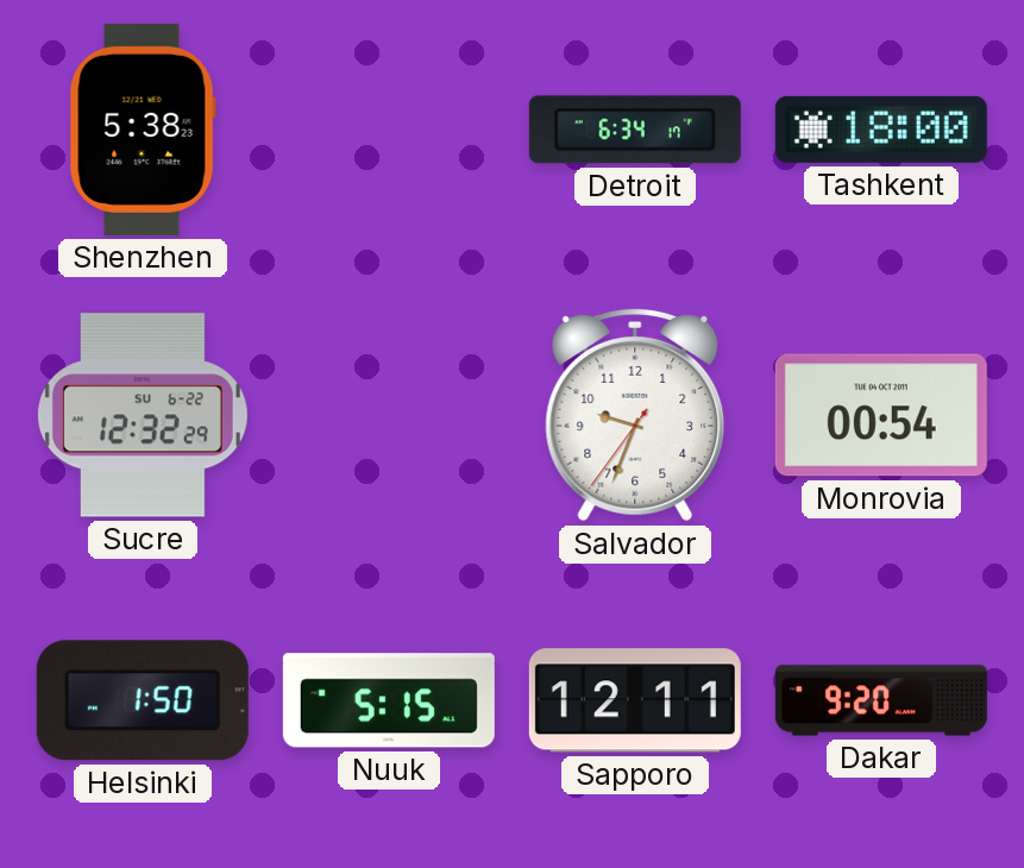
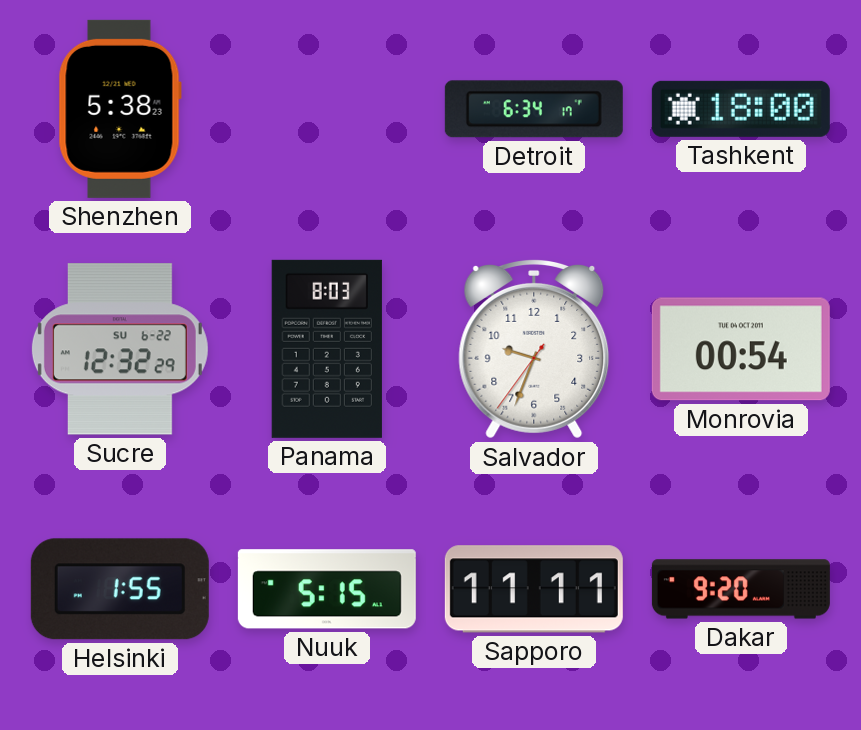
Panama: none -> 8:03
Helsinki: 1:50 -> 1:55
Sapporo: 12:11 -> 11:11
